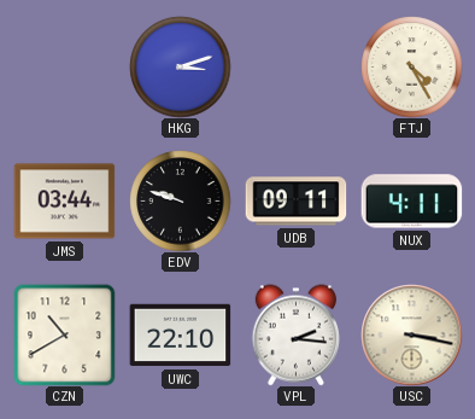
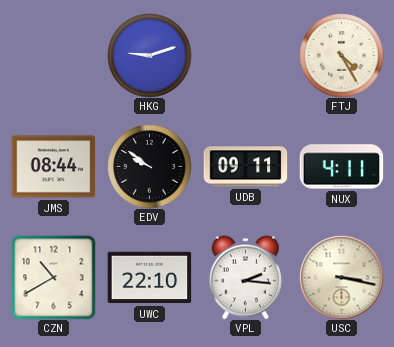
HKG: 3:12 -> 9:12
JMS: 03:44 -> 08:44
EDV: 9:48 -> 9:51
